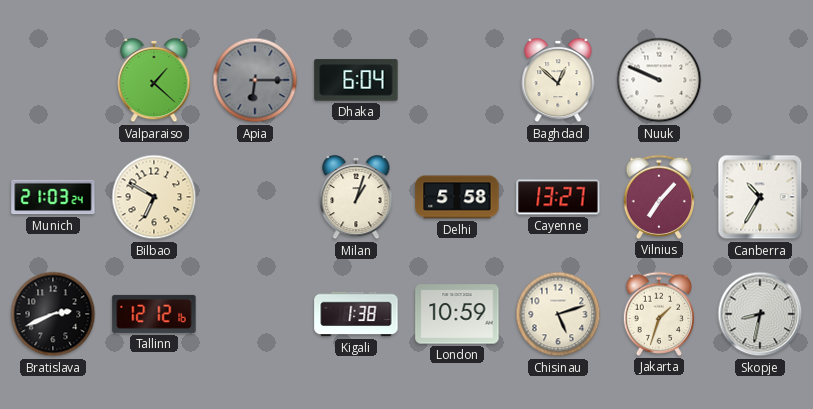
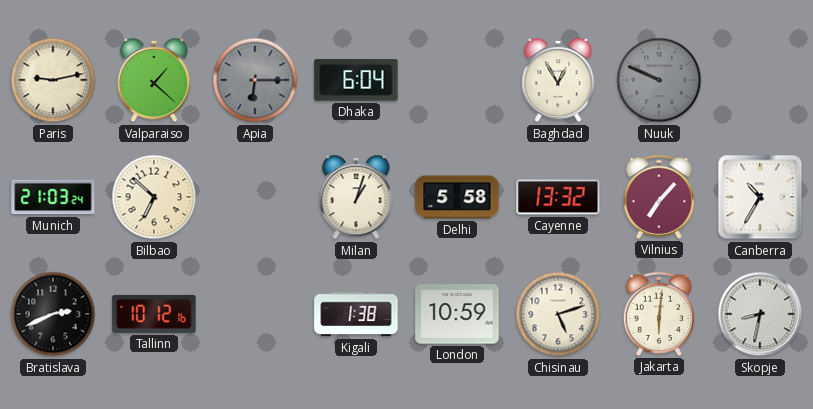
Paris: none -> 9:13
Baghdad: 12:52 -> 12:55
Nuuk dial: white -> grey
Bilbao: 6:50 -> 6:52
Cayenne: 13:27 -> 13:32
Tallinn: 12:12 -> 10:12
Jakarta: 1:33 -> 6:01
